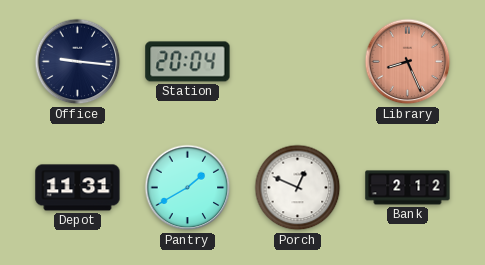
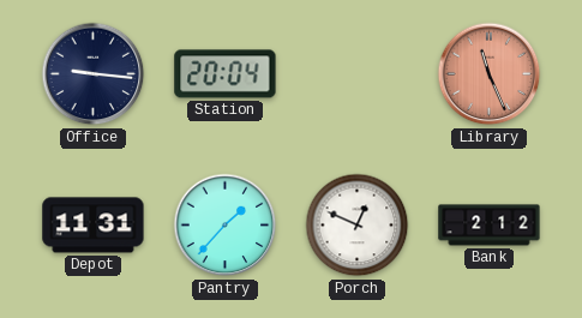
Library: 8:26 -> 11:26
Pantry: 1:40 -> 1:37
